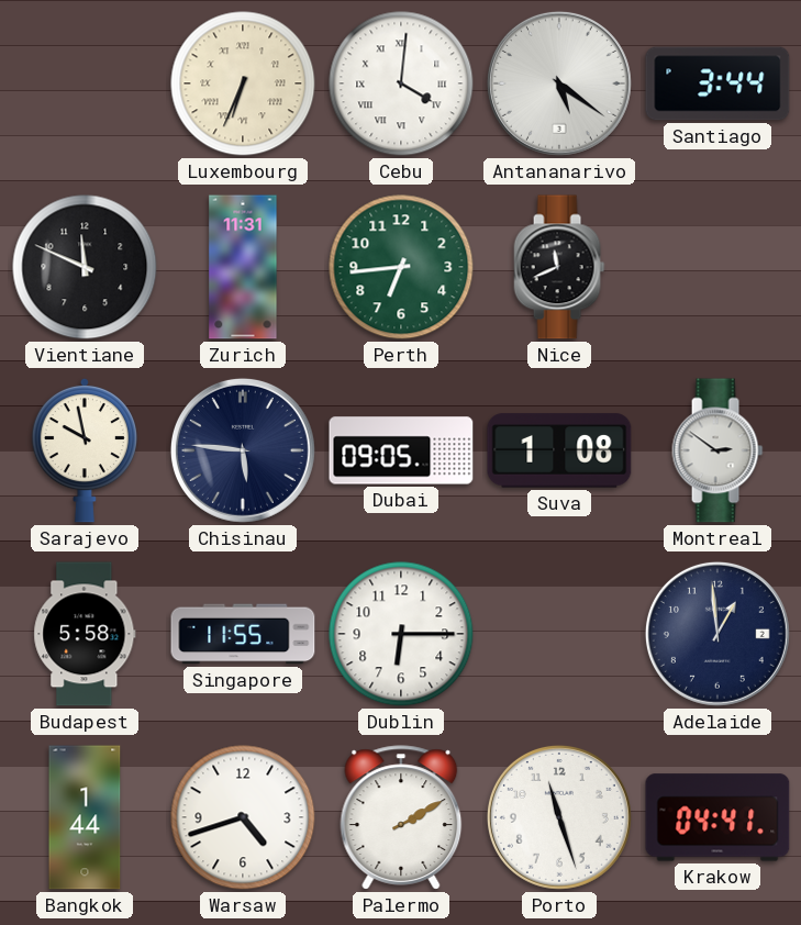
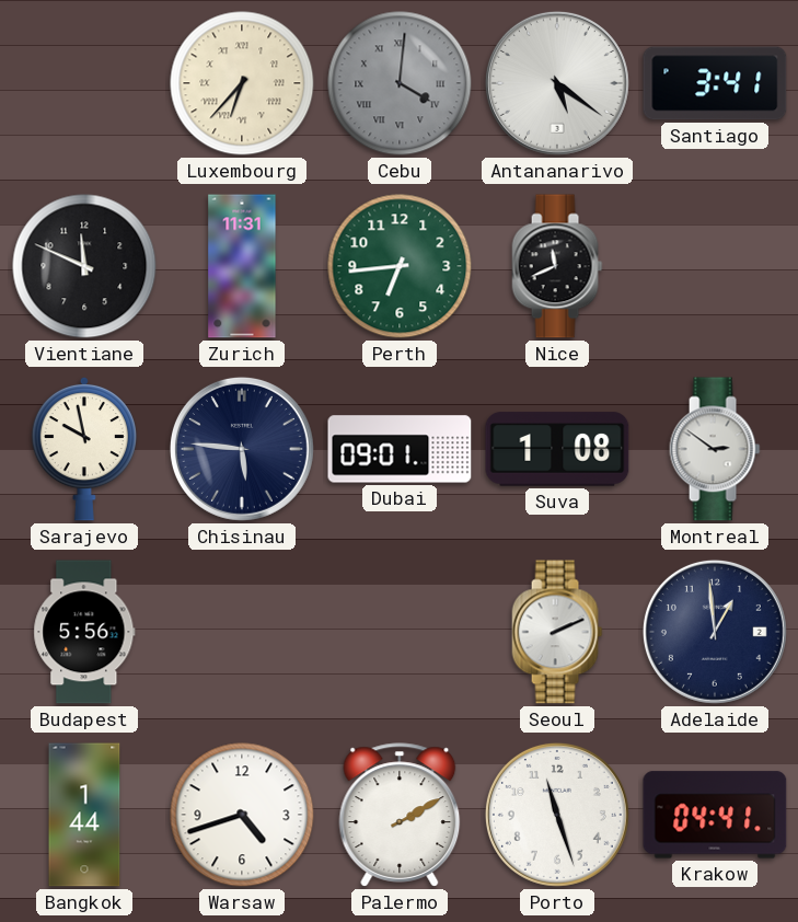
Luxembourg: 6:34 -> 6:37
Cebu dial: white -> grey
Santiago: 3:44 -> 3:41
Dubai: 09:05 -> 09:01
Budapest: 5:58 -> 5:56
Singapore: 11:55 -> none
Dublin: 6:15 -> none
Seoul: none -> 2:11
